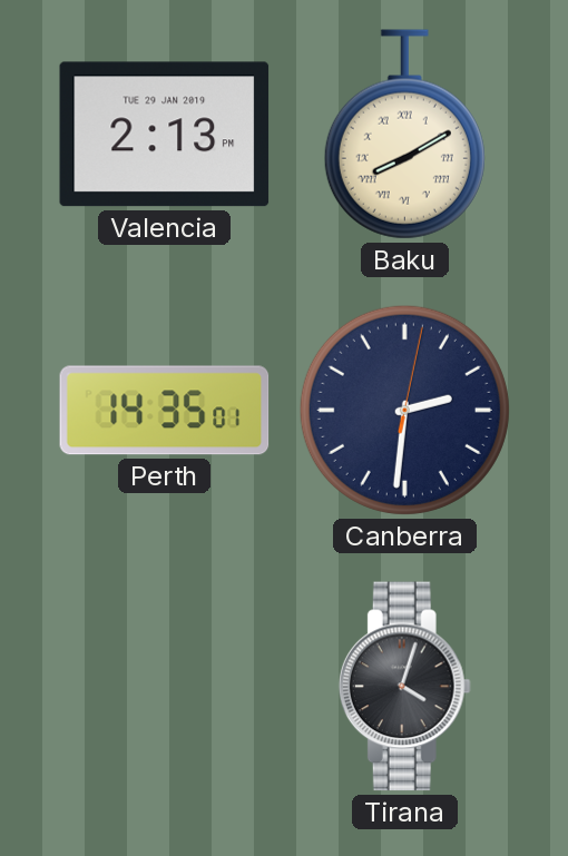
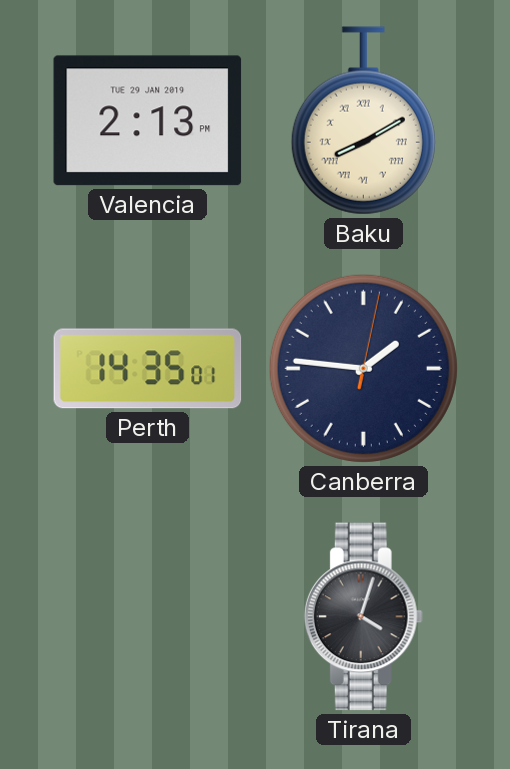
Canberra: 2:31 -> 1:46
